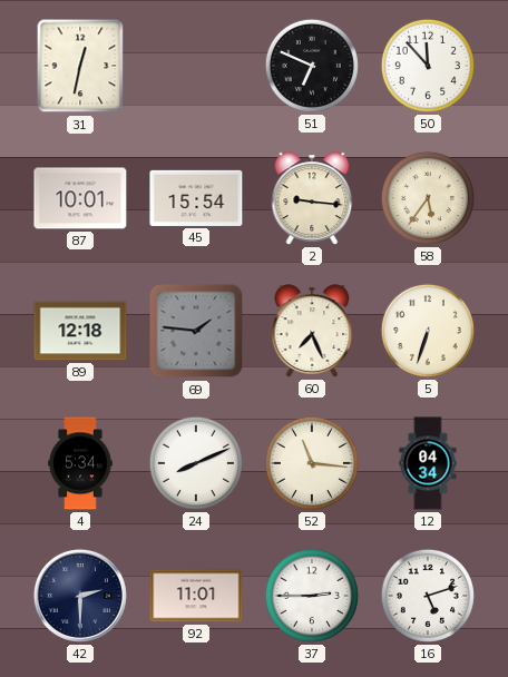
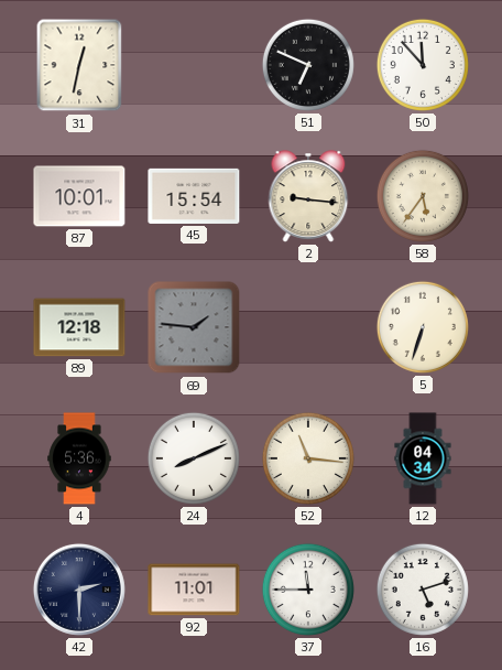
60: 7:26 -> none
4: 5:34 -> 5:36
37: 2:45 -> 11:45
